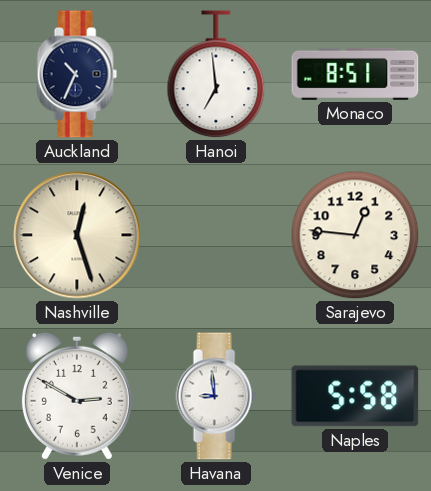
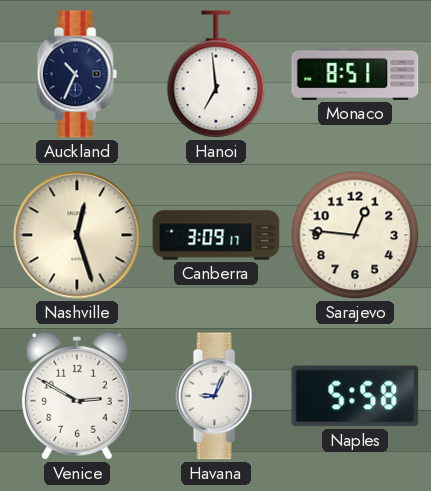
Canberra: none -> 3:09
Havana: 8:59 -> 9:04
